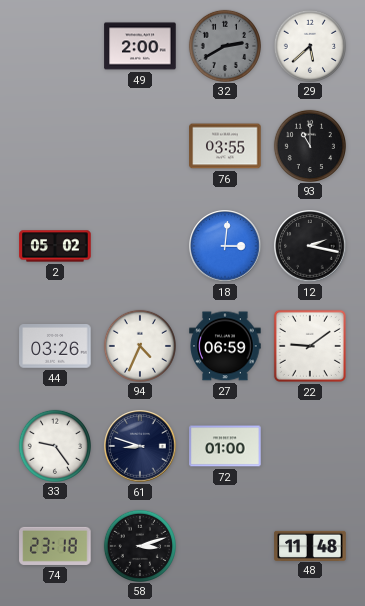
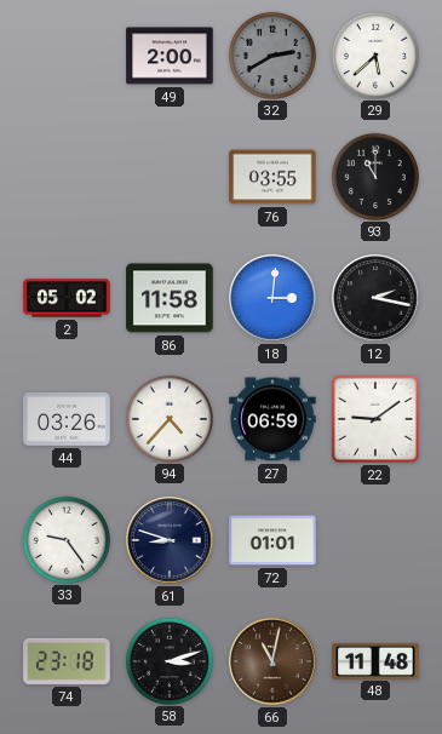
86: none -> 11:58
94: 4:34 -> 4:37
72: 01:00 -> 01:01
66: none -> 11:02
